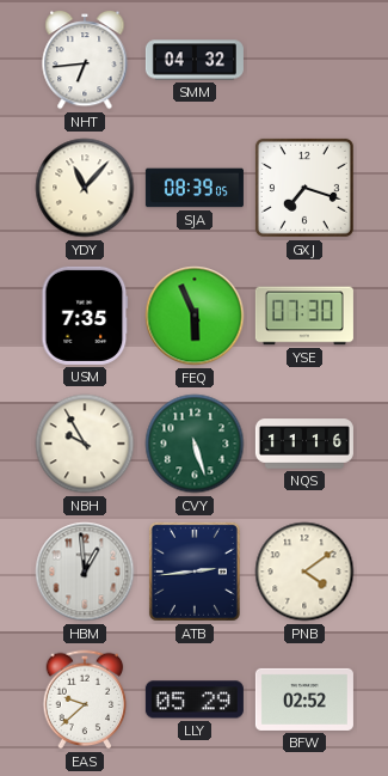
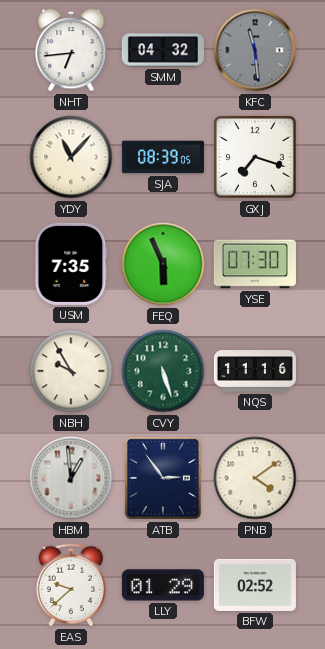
KFC: none -> 11:29
ATB: 2:44 -> 2:54
LLY: 05:29 -> 01:29
